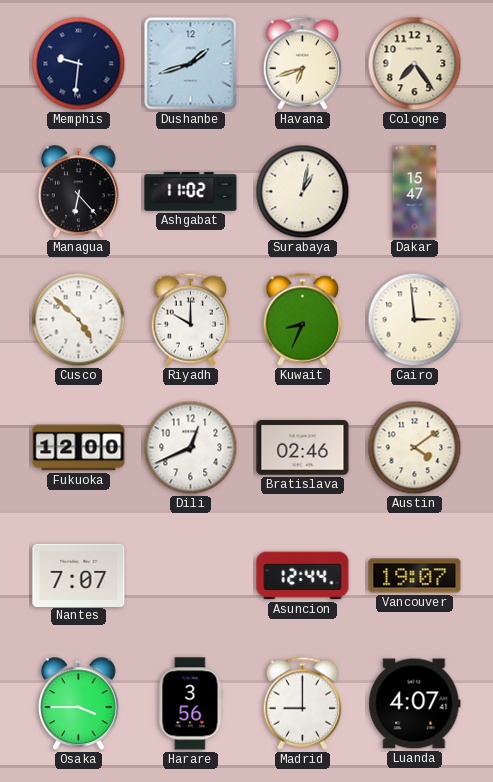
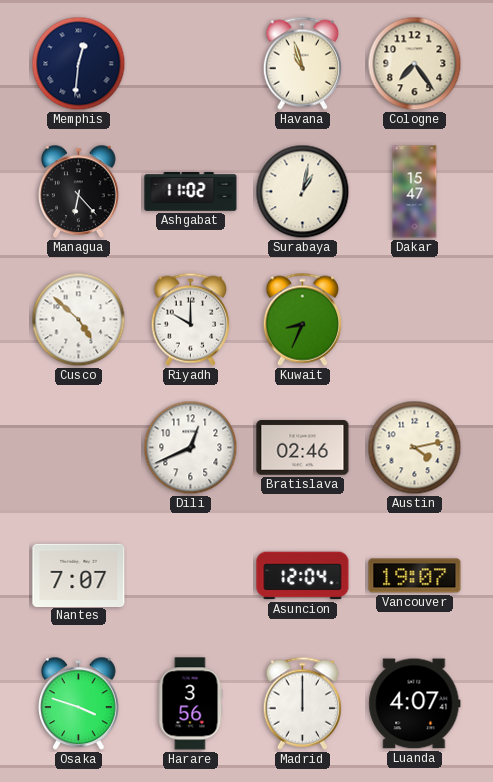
Memphis: 9:31 -> 12:31
Dushanbe: 1:42 -> none
Havana: 6:42 -> 10:57
Cairo: 2:59 -> none
Fukuoka: 12:00 -> none
Austin: 4:09 -> 4:13
Asuncion: 12:44 -> 12:04
Osaka: 3:45 -> 3:48
Madrid: 9:00 -> 12:00
